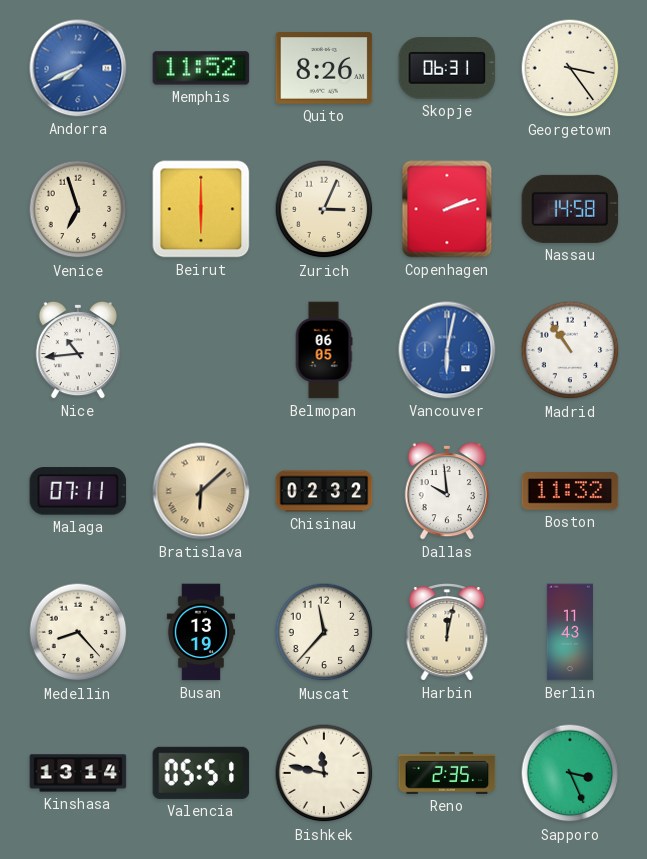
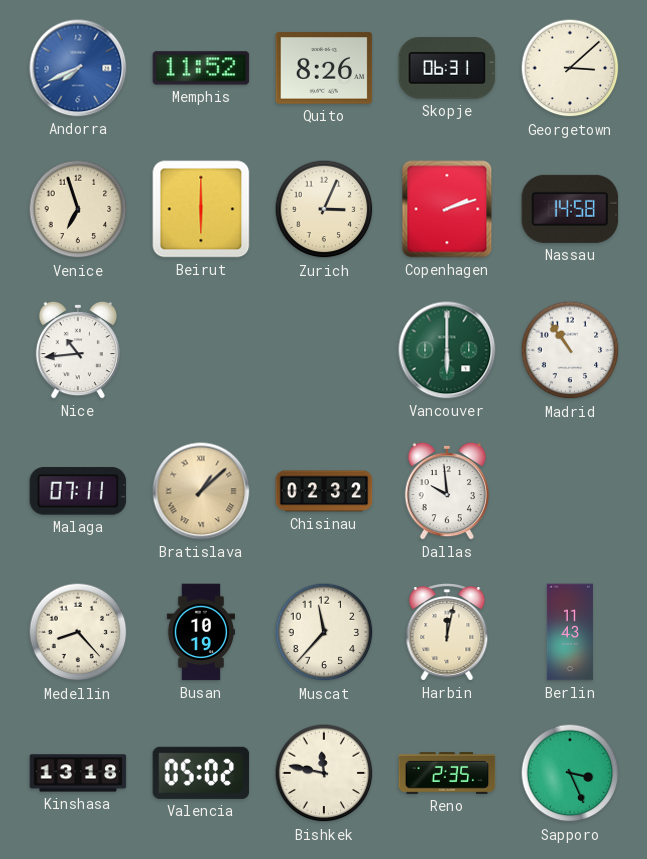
Georgetown: 3:24 -> 3:08
Belmopan: 06:05 -> none
Vancouver: 6:02 -> 6:00
Vancouver dial: blue -> green
Bratislava: 6:08 -> 1:08
Boston: 11:32 -> none
Busan: 13:19 -> 10:19
Kinshasa: 13:14 -> 13:18
Valencia: 05:51 -> 05:02
